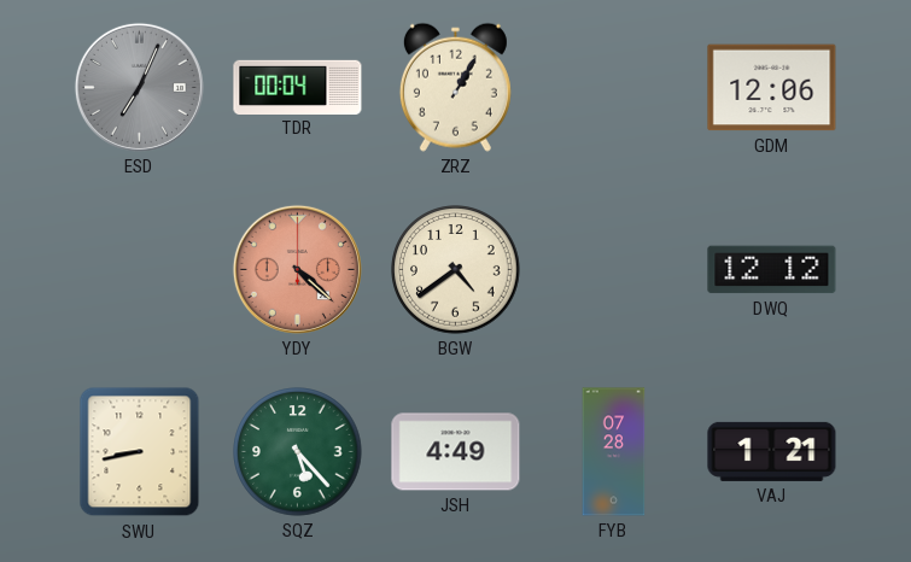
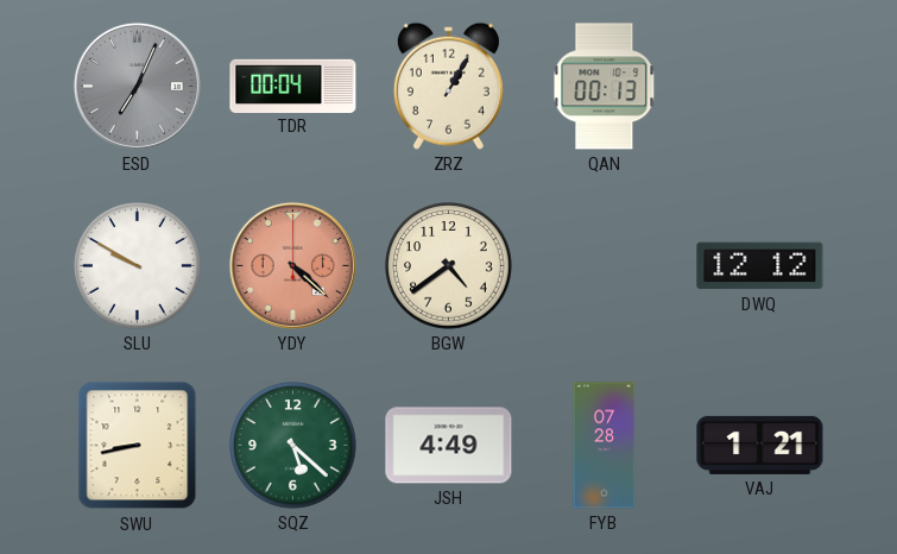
QAN: none -> 00:13
GDM: 12:06 -> none
SLU: none -> 9:50
SQZ: 5:23 -> 5:22
